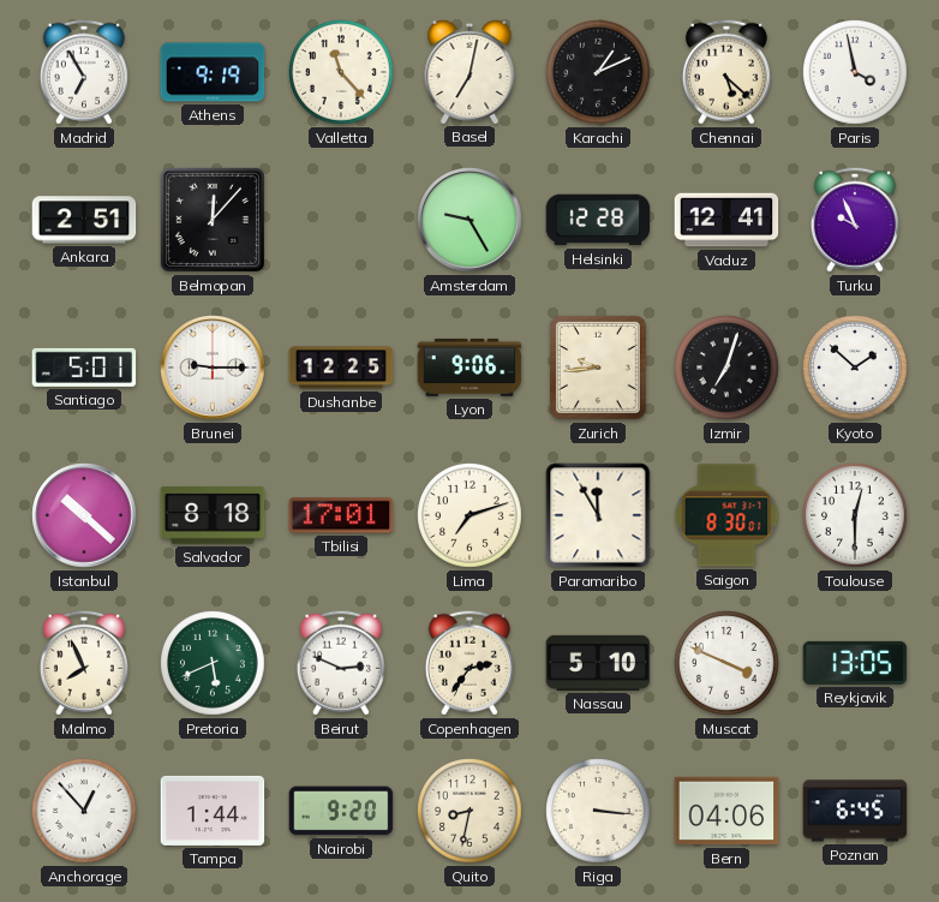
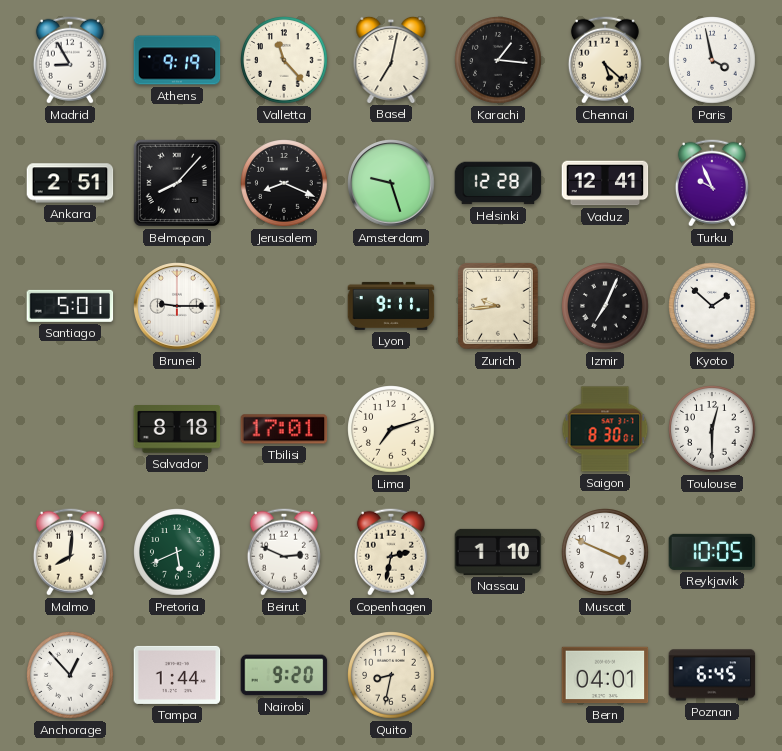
Madrid: 6:55 -> 8:55
Karachi: 1:11 -> 1:16
Belmopan: 12:07 -> 8:07
Jerusalem: none -> 8:19
Amsterdam: 9:25 -> 9:27
Dushanbe: 12:25 -> none
Lyon: 9:06 -> 9:11
Izmir: 7:03 -> 7:04
Istanbul: 10:22 -> none
Paramaribo: 11:55 -> none
Malmo: 7:56 -> 8:01
Copenhagen: 2:36 -> 2:32
Nassau: 5:10 -> 1:10
Reykjavik: 13:05 -> 10:05
Riga: 3:16 -> none
Bern: 04:06 -> 04:01
